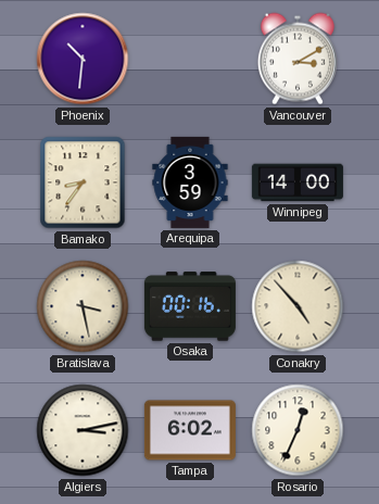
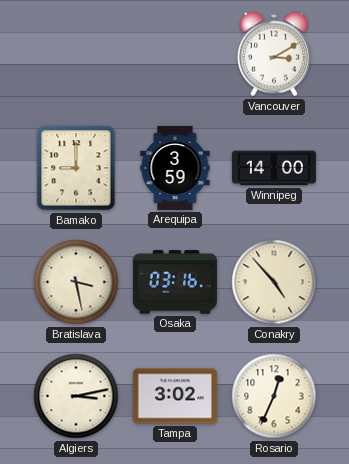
Phoenix: 10:31 -> none
Bamako: 8:36 -> 9:00
Osaka: 00:16 -> 03:16
Tampa: 6:02 -> 3:02
